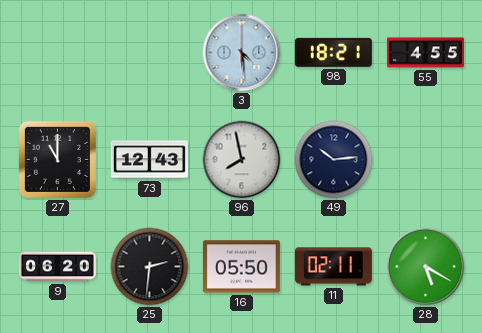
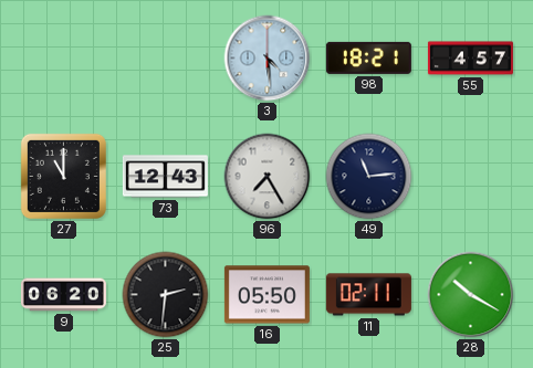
55: 4:55 -> 4:57
96: 7:58 -> 7:25
49: 10:14 -> 11:14
28: 5:20 -> 10:20
